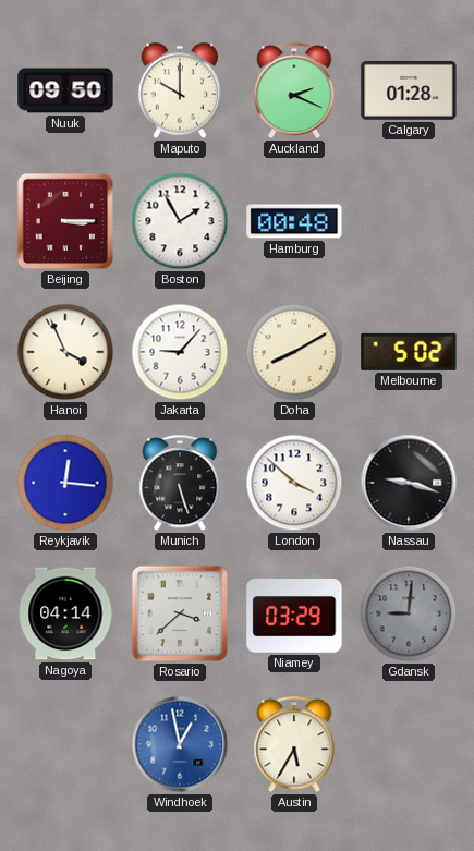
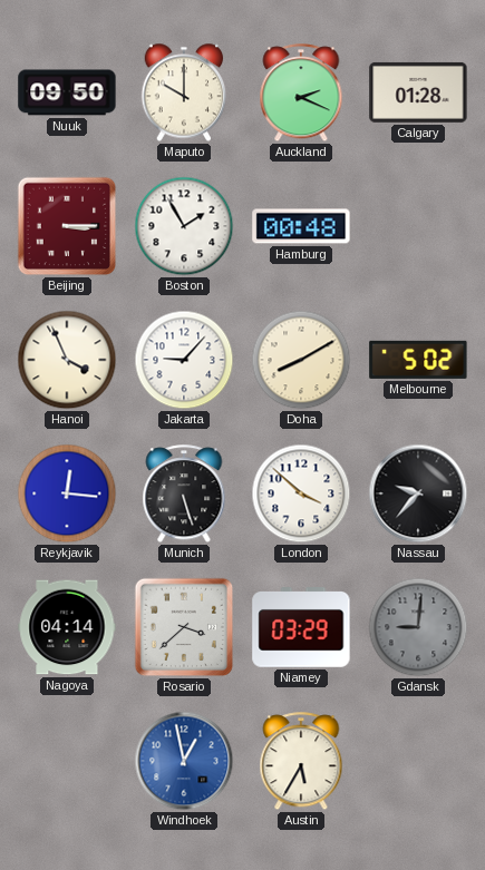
Nassau: 9:18 -> 9:37
